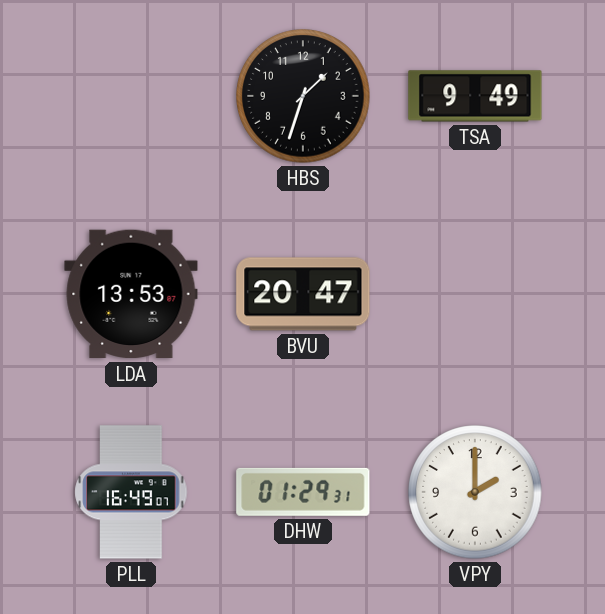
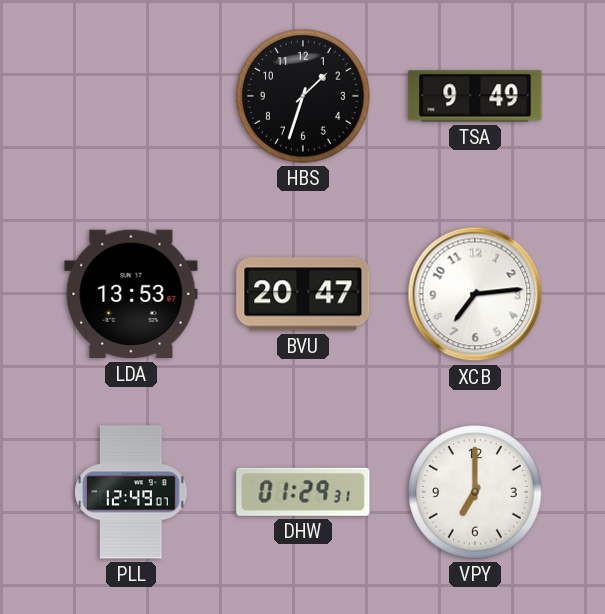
XCB: none -> 7:14
PLL: 16:49 -> 12:49
VPY: 2:00 -> 7:00
